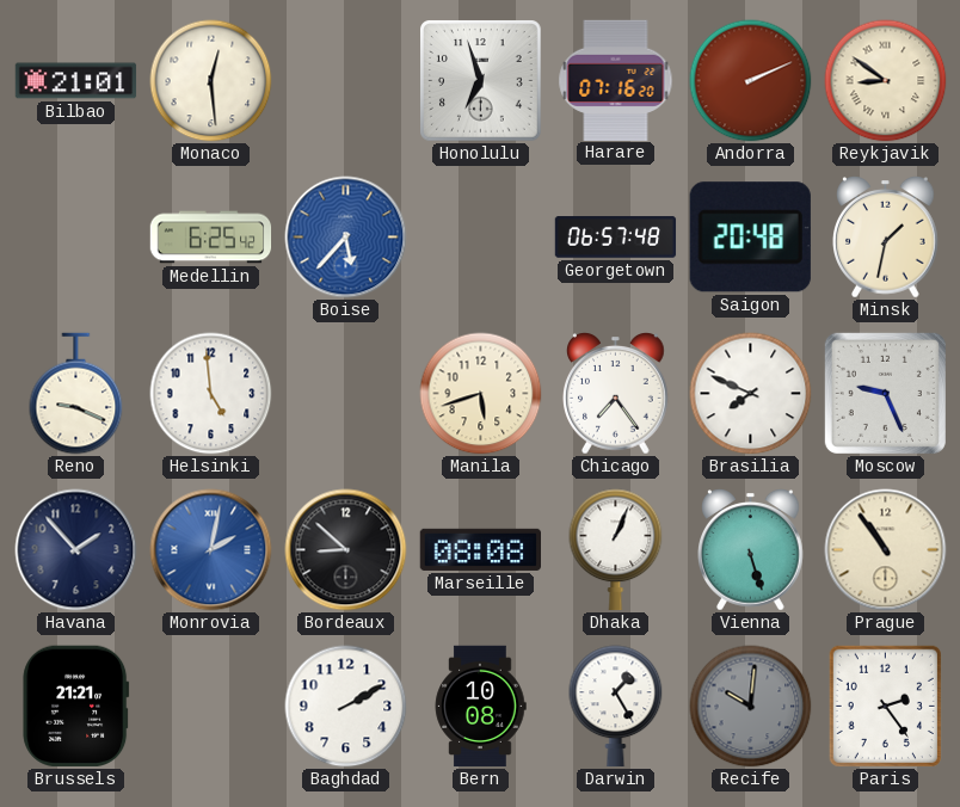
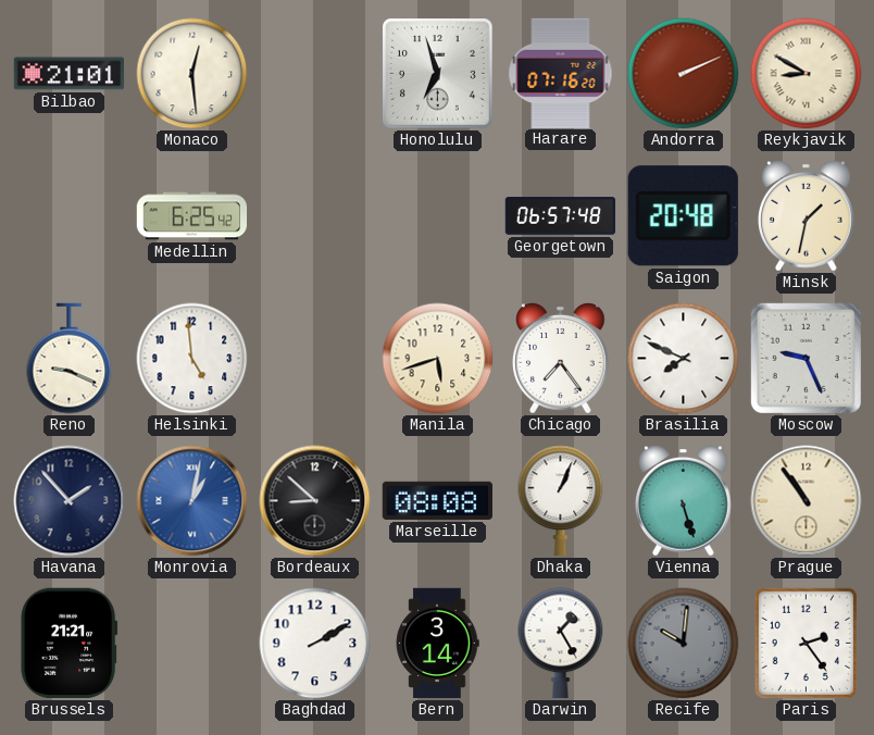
Reykjavik: 8:51 -> 8:50
Boise: 5:37 -> none
Monrovia: 2:02 -> 1:02
Bern: 10:08 -> 3:14
